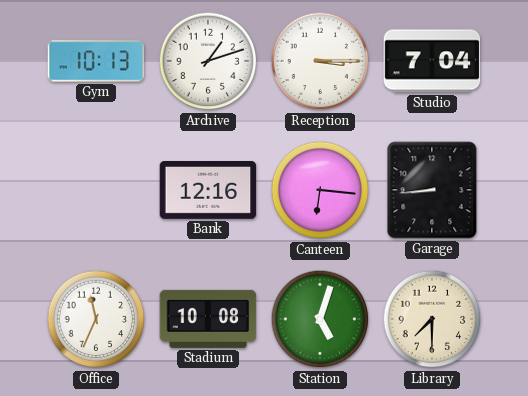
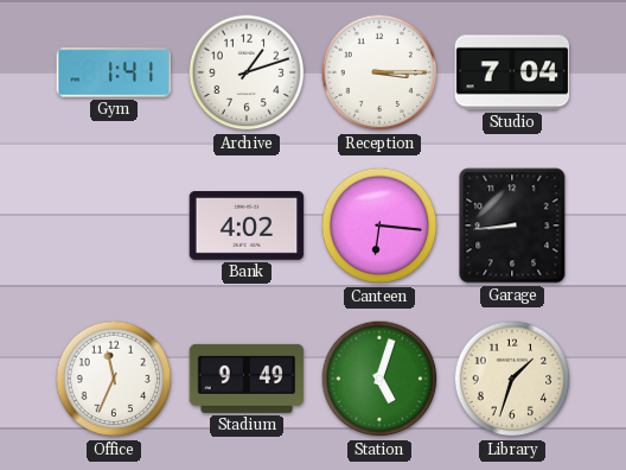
Gym: 10:13 -> 1:41
Bank: 12:16 -> 4:02
Stadium: 10:08 -> 9:49
Library: 7:30 -> 1:33
